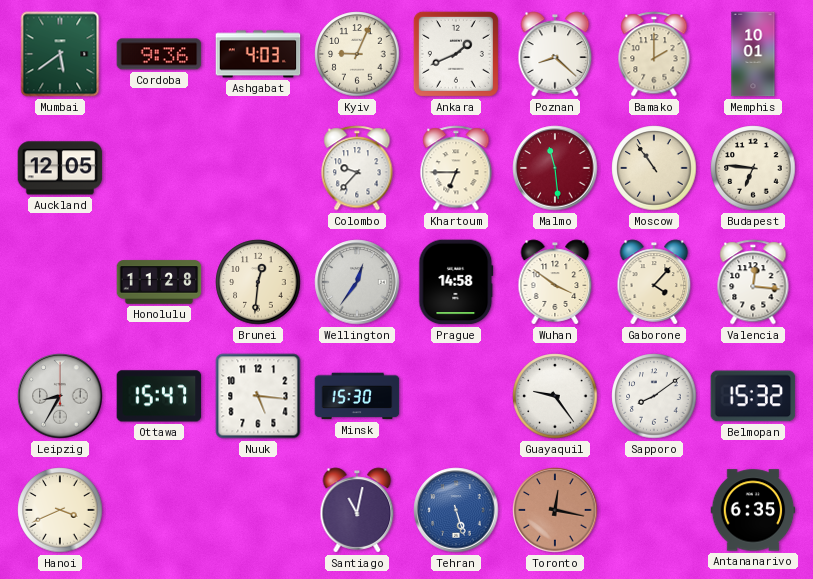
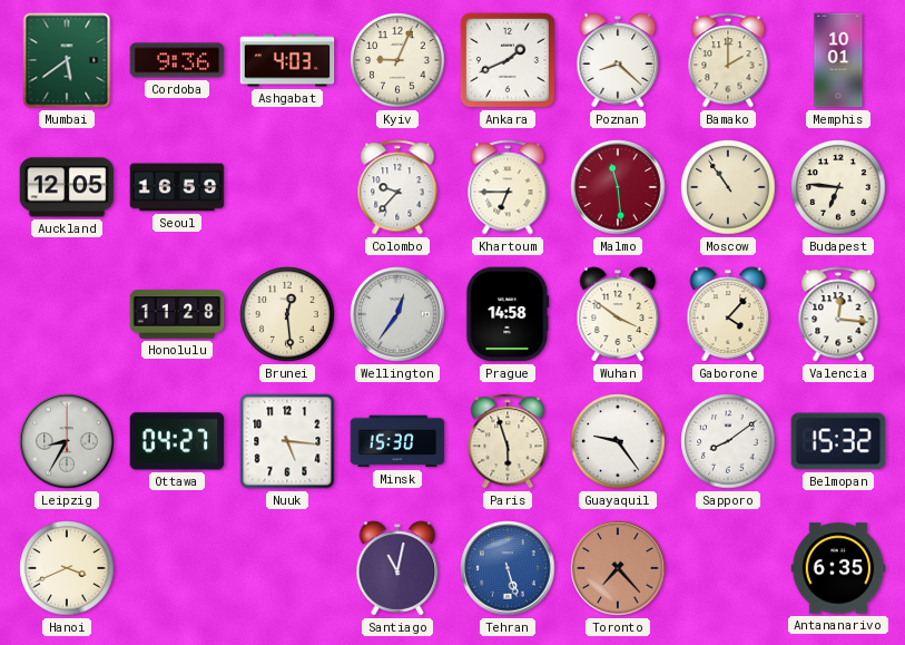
Seoul: none -> 16:59
Brunei: 12:31 -> 12:29
Ottawa: 15:47 -> 04:27
Paris: none -> 5:57
Toronto: 12:17 -> 7:23
